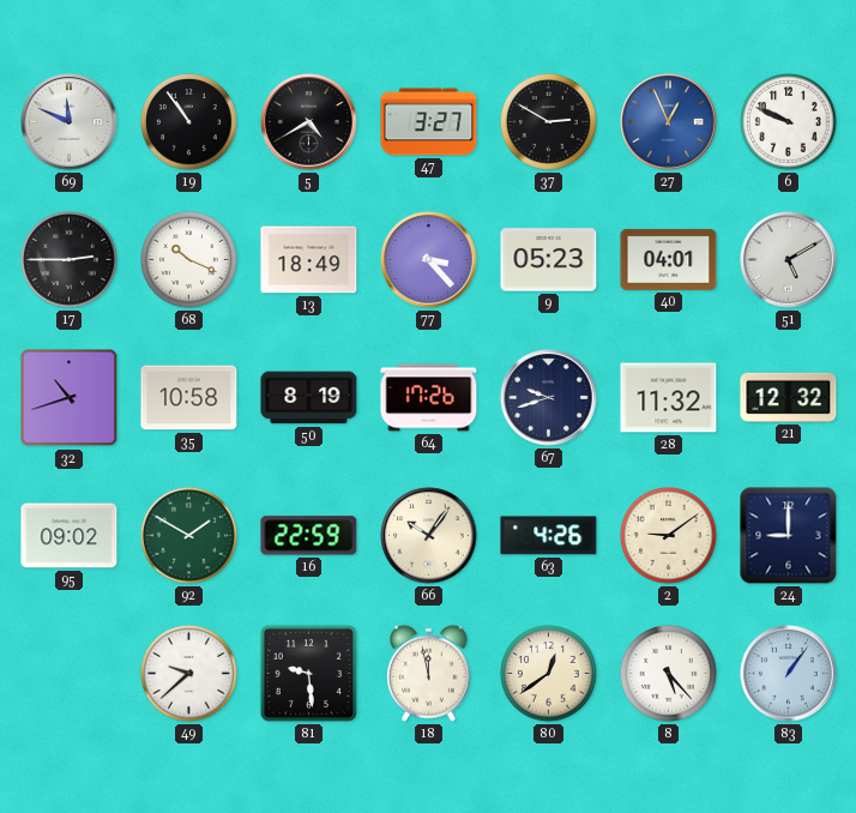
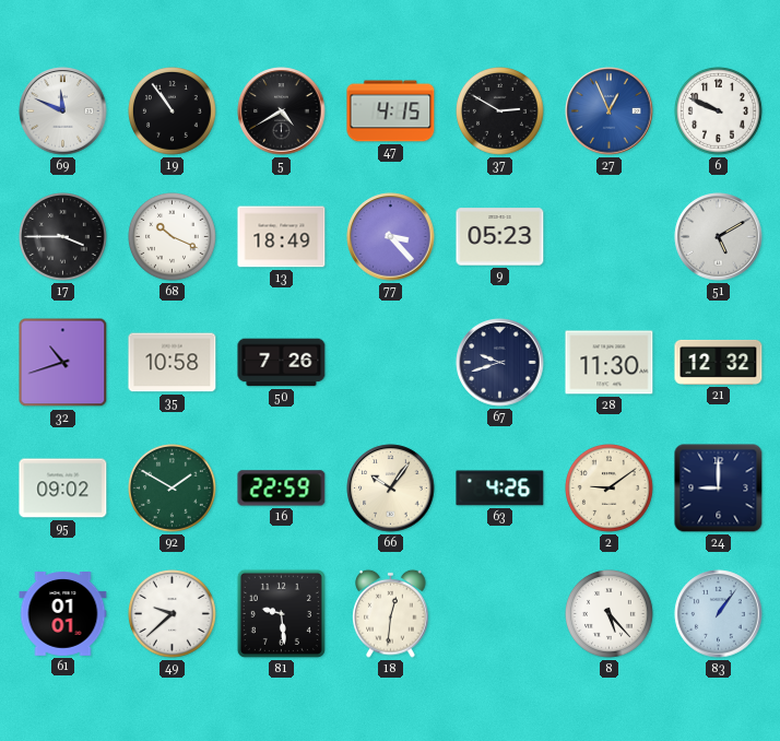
47: 3:27 -> 4:15
17: 2:45 -> 3:45
40: 04:01 -> none
50: 8:19 -> 7:26
64: 17:26 -> none
28: 11:32 -> 11:30
61: none -> 01:01
18: 11:58 -> 12:31
80: 12:39 -> none
